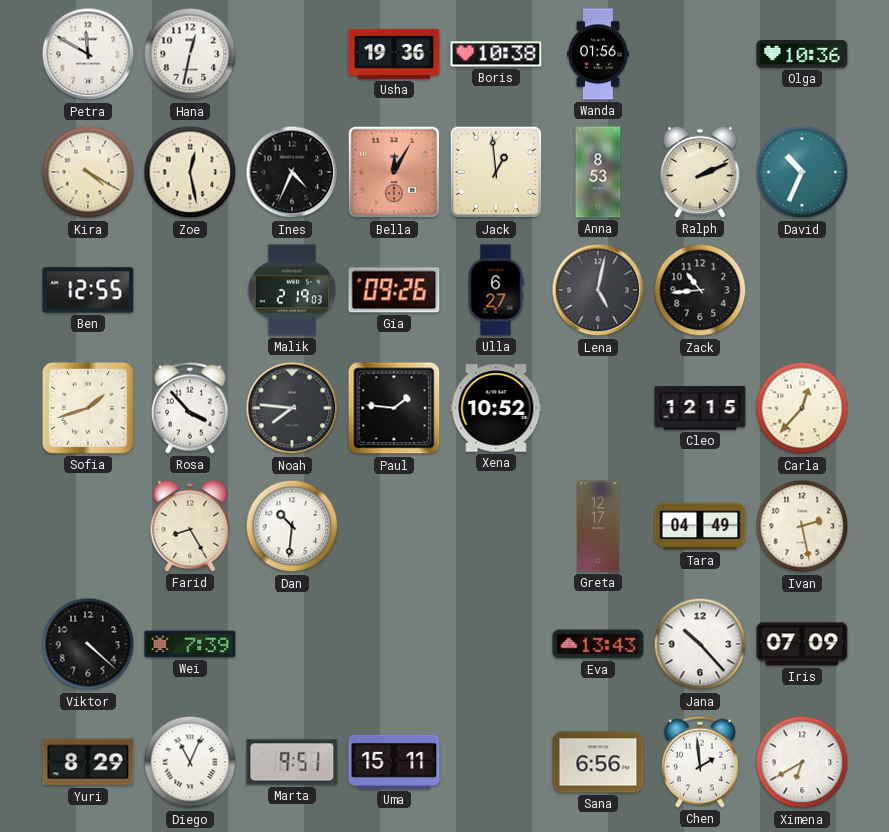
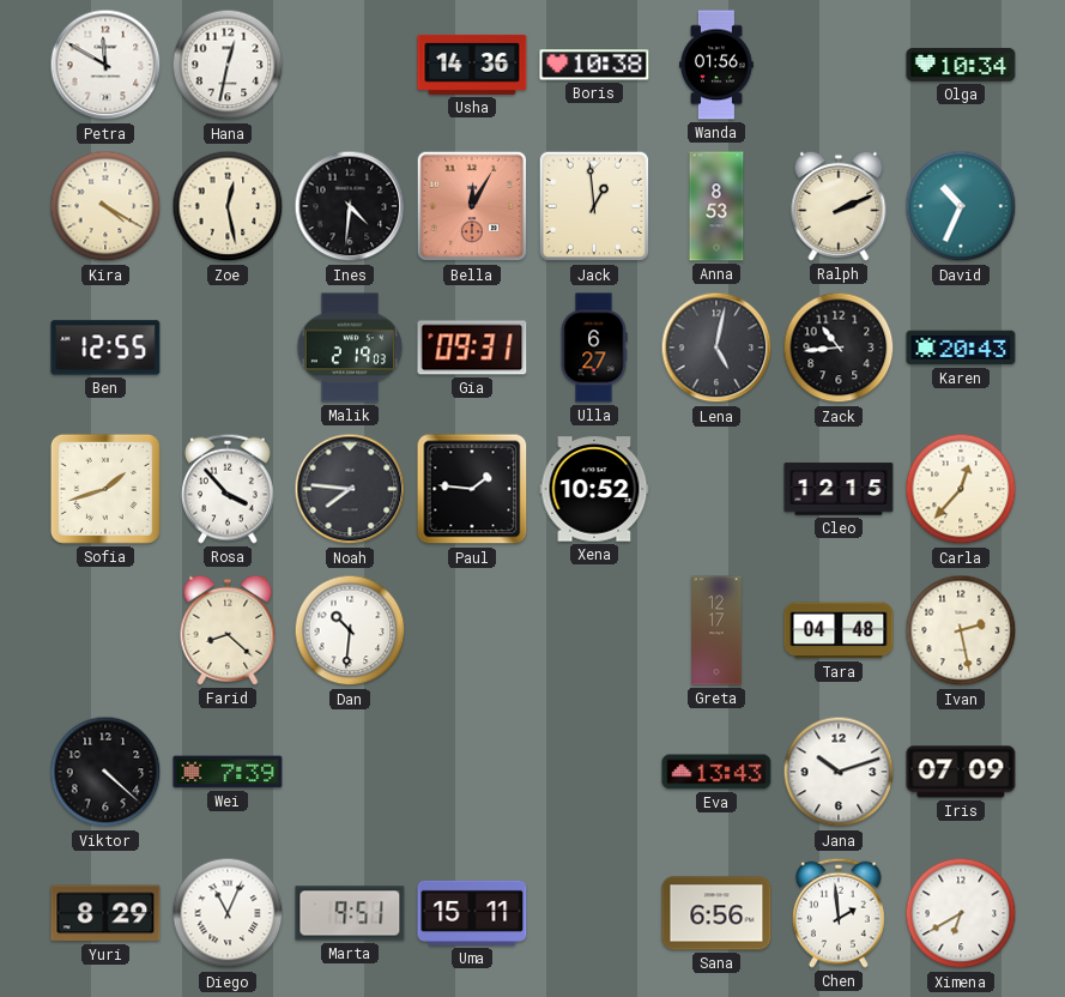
Usha: 19:36 -> 14:36
Olga: 10:36 -> 10:34
Ines: 4:34 -> 4:31
Gia: 09:26 -> 09:31
Karen: none -> 20:43
Farid: 8:25 -> 8:22
Tara: 04:49 -> 04:48
Jana: 10:23 -> 10:12
